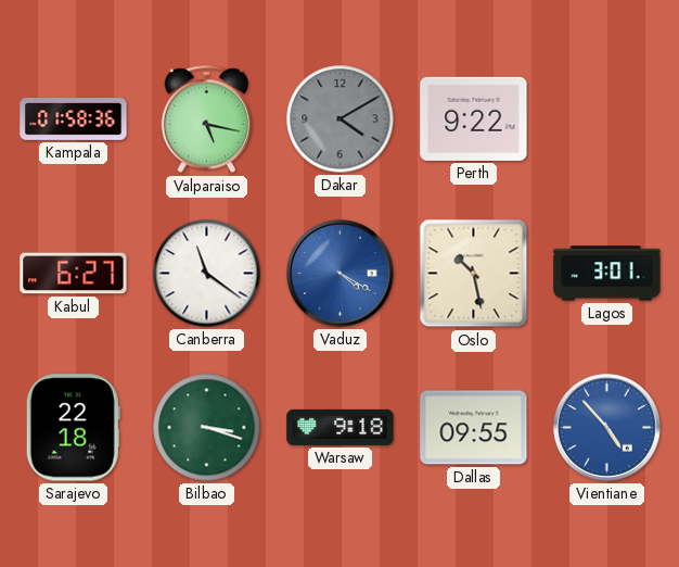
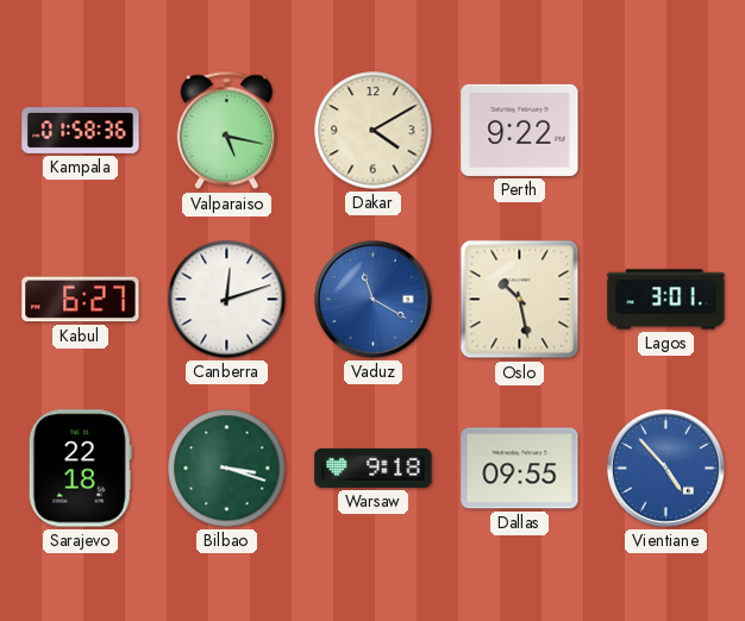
Dakar dial: grey -> cream
Canberra: 11:21 -> 12:12
Vaduz: 4:20 -> 11:20
